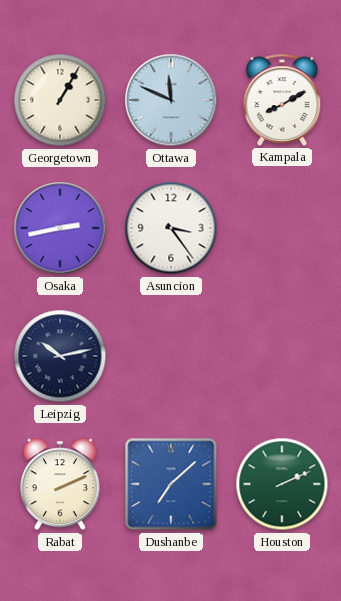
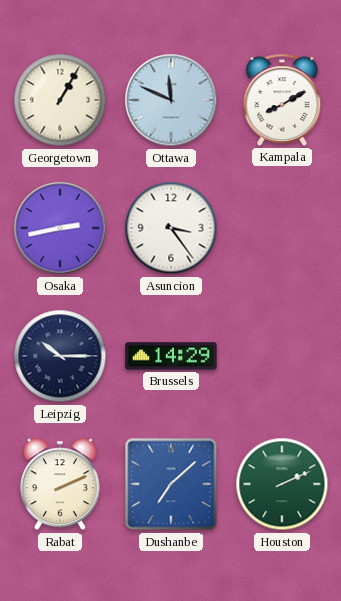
Leipzig: 10:13 -> 10:15
Brussels: none -> 14:29
